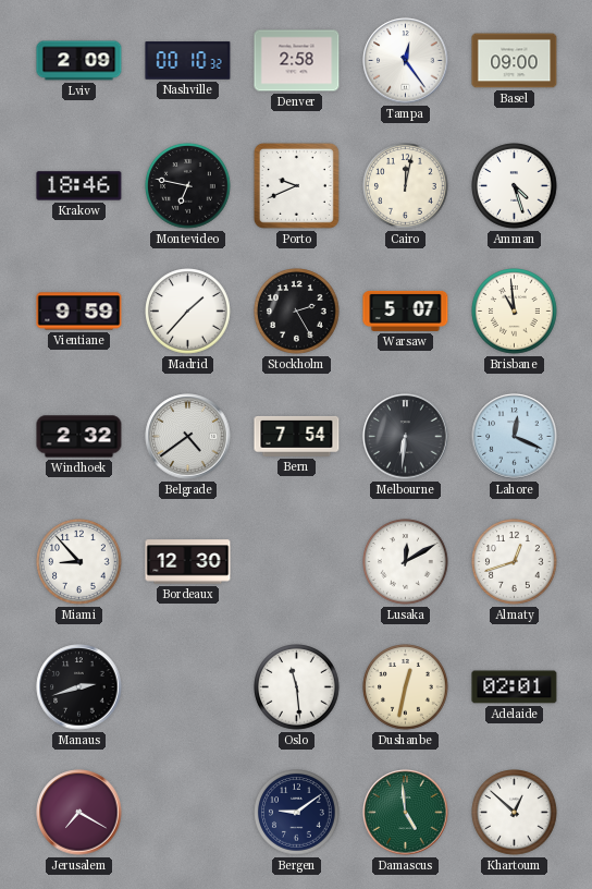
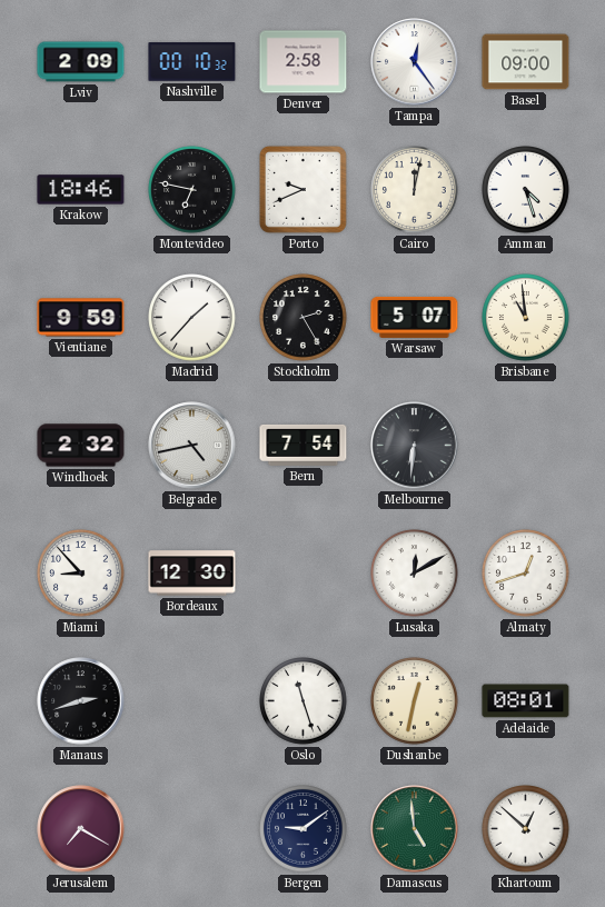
Belgrade: 4:39 -> 4:43
Lahore: 12:19 -> none
Oslo: 11:29 -> 11:27
Adelaide: 02:01 -> 08:01
